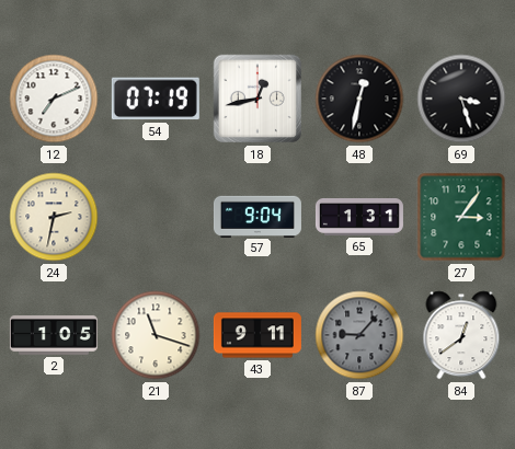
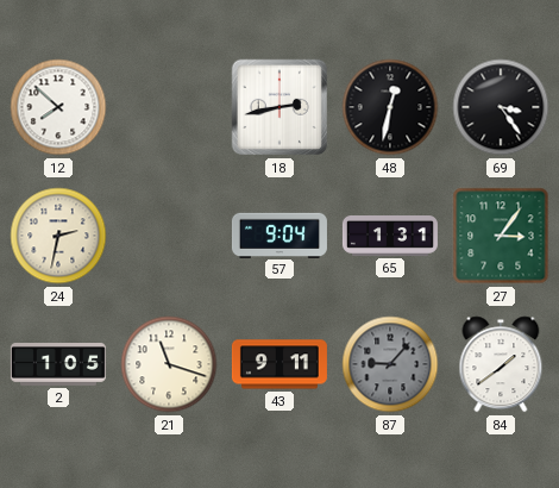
12: 7:11 -> 7:52
54: 07:19 -> none
18: 12:43 -> 2:43
69: 3:27 -> 3:24
84: 12:39 -> 1:39
